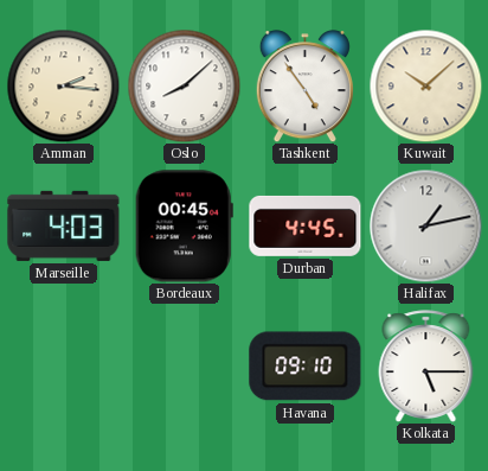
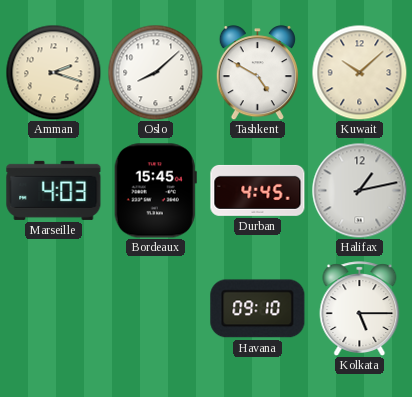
Amman: 2:16 -> 2:18
Tashkent: 4:54 -> 4:50
Bordeaux: 00:45 -> 15:45
